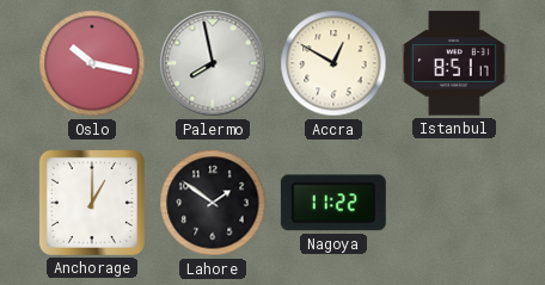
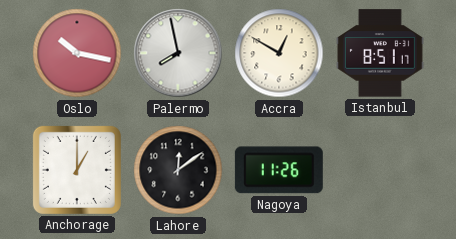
Lahore: 1:51 -> 12:09
Nagoya: 11:22 -> 11:26
